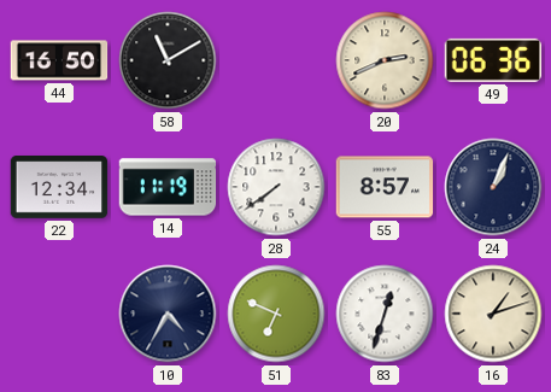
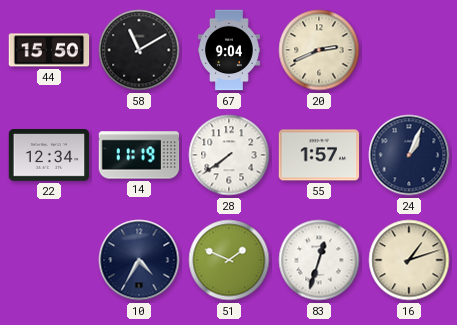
44: 16:50 -> 15:50
67: none -> 9:04
49: 06:36 -> none
55: 8:57 -> 1:57
51: 6:49 -> 1:49
